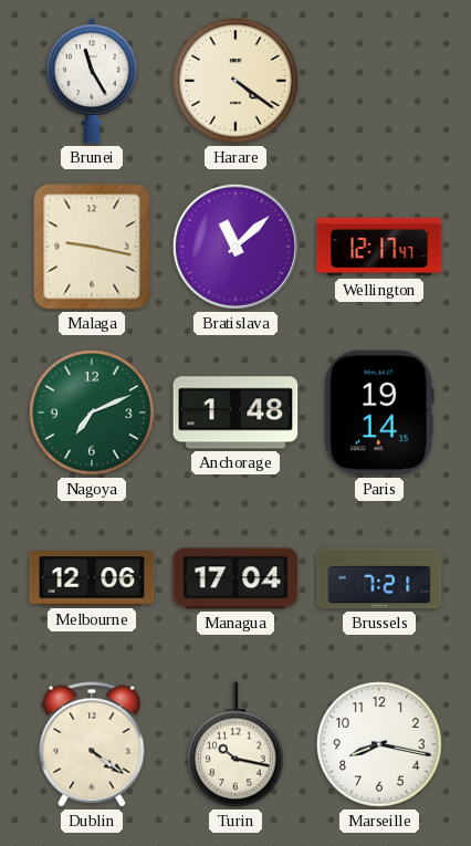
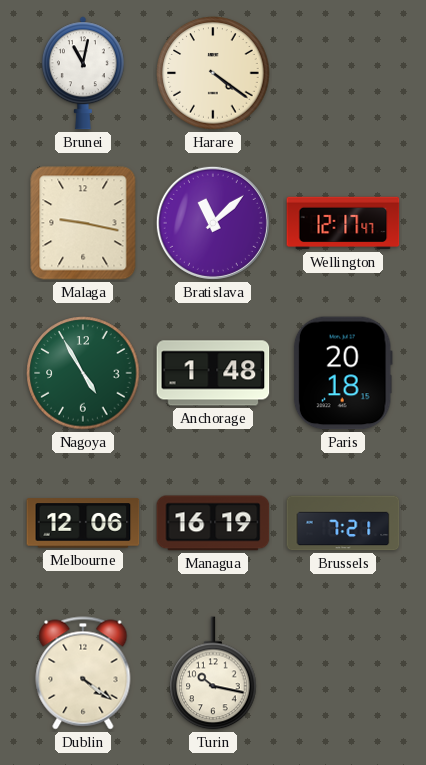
Brunei: 11:25 -> 11:02
Nagoya: 7:11 -> 4:55
Paris: 19:14 -> 20:18
Managua: 17:04 -> 16:19
Marseille: 8:17 -> none
